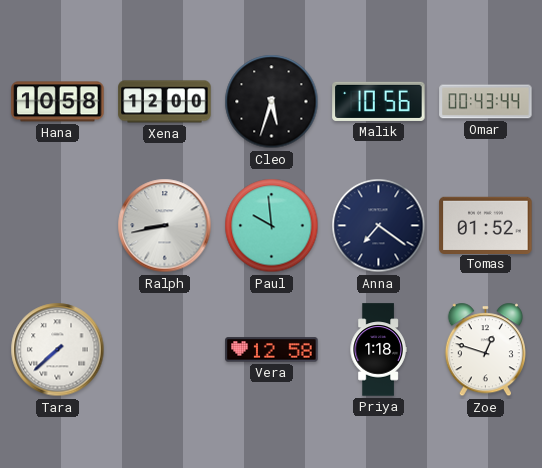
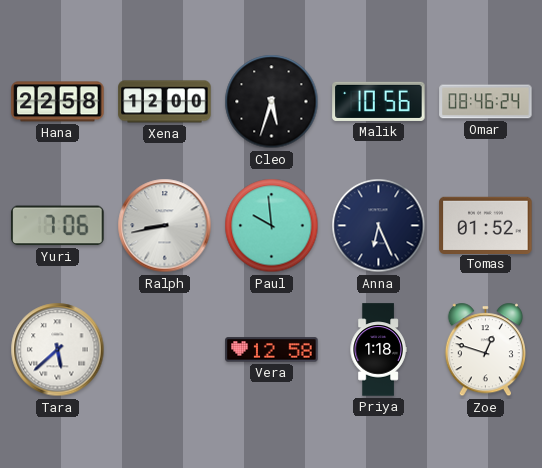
Hana: 10:58 -> 22:58
Omar: 00:43 -> 08:46
Yuri: none -> 7:06
Anna: 7:21 -> 6:26
Tara: 7:38 -> 5:38
